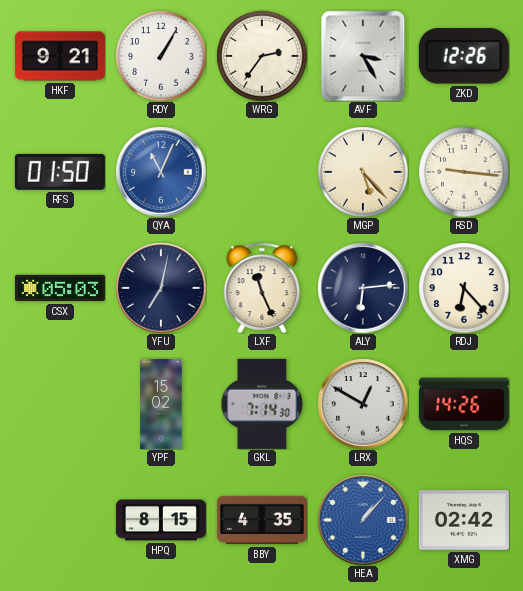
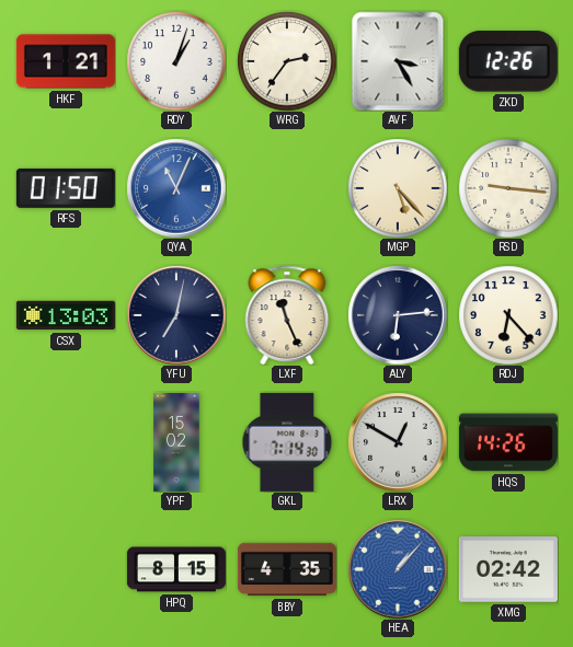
HKF: 9:21 -> 1:21
RDY: 1:05 -> 1:03
CSX: 05:03 -> 13:03
